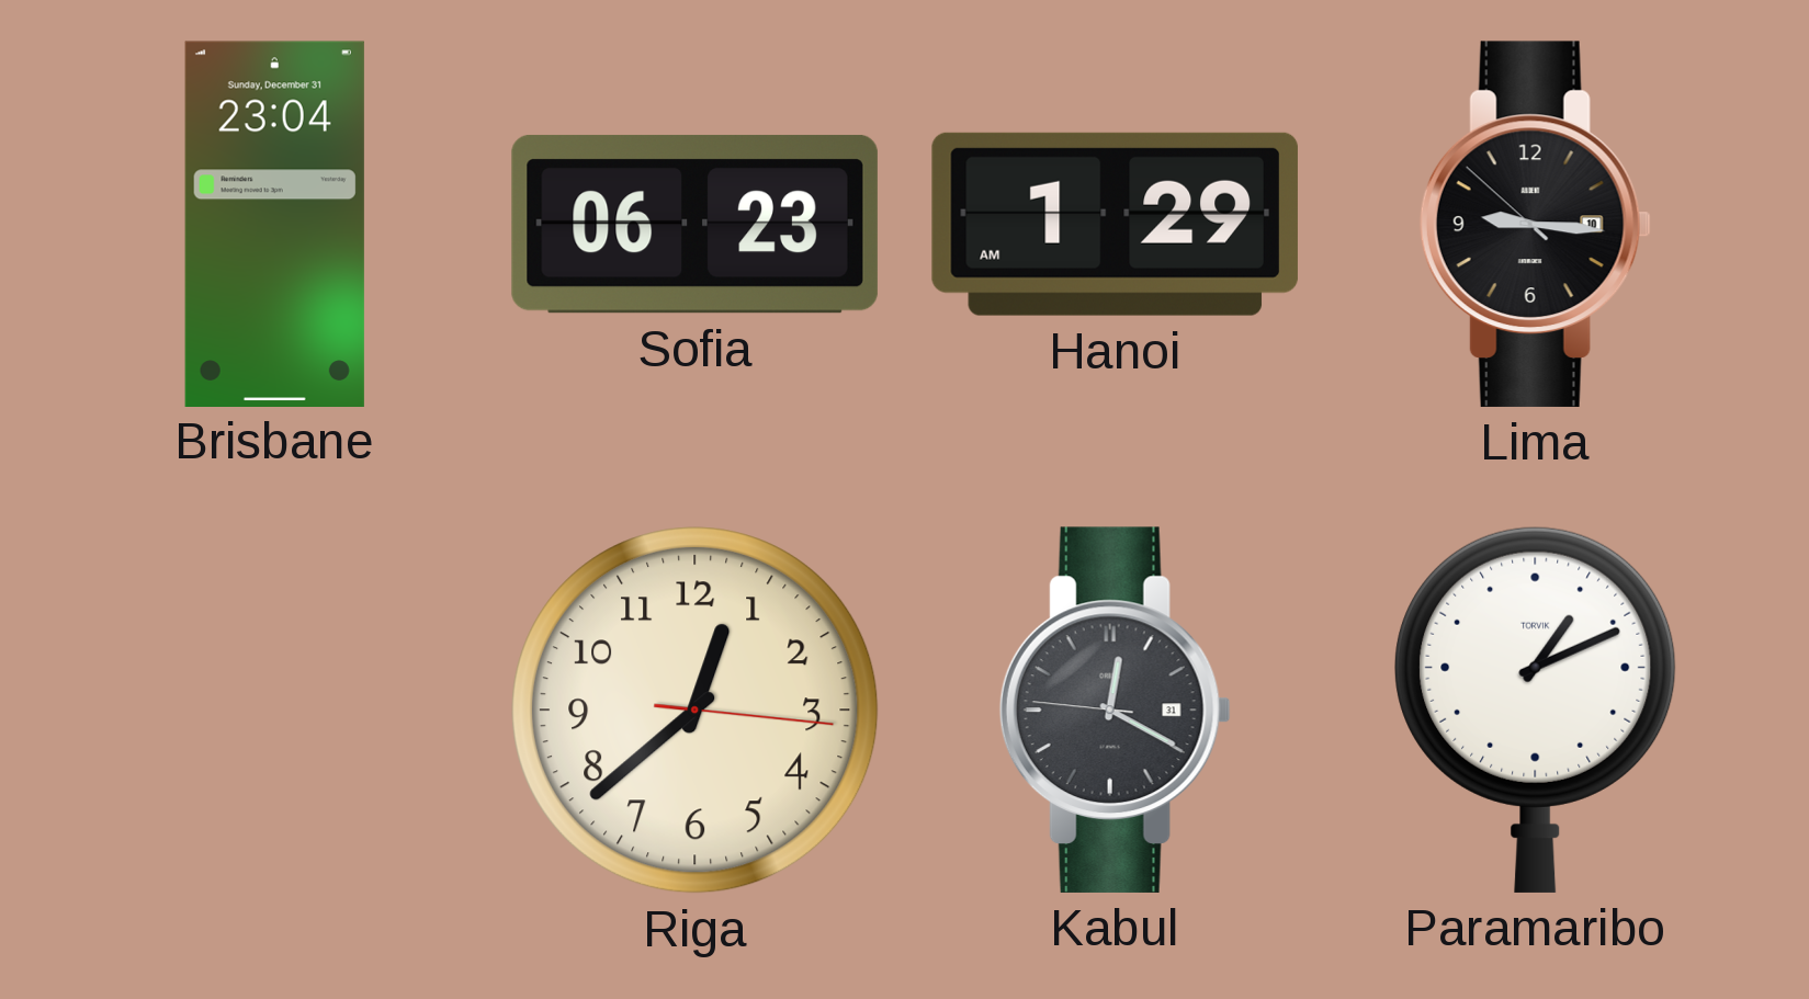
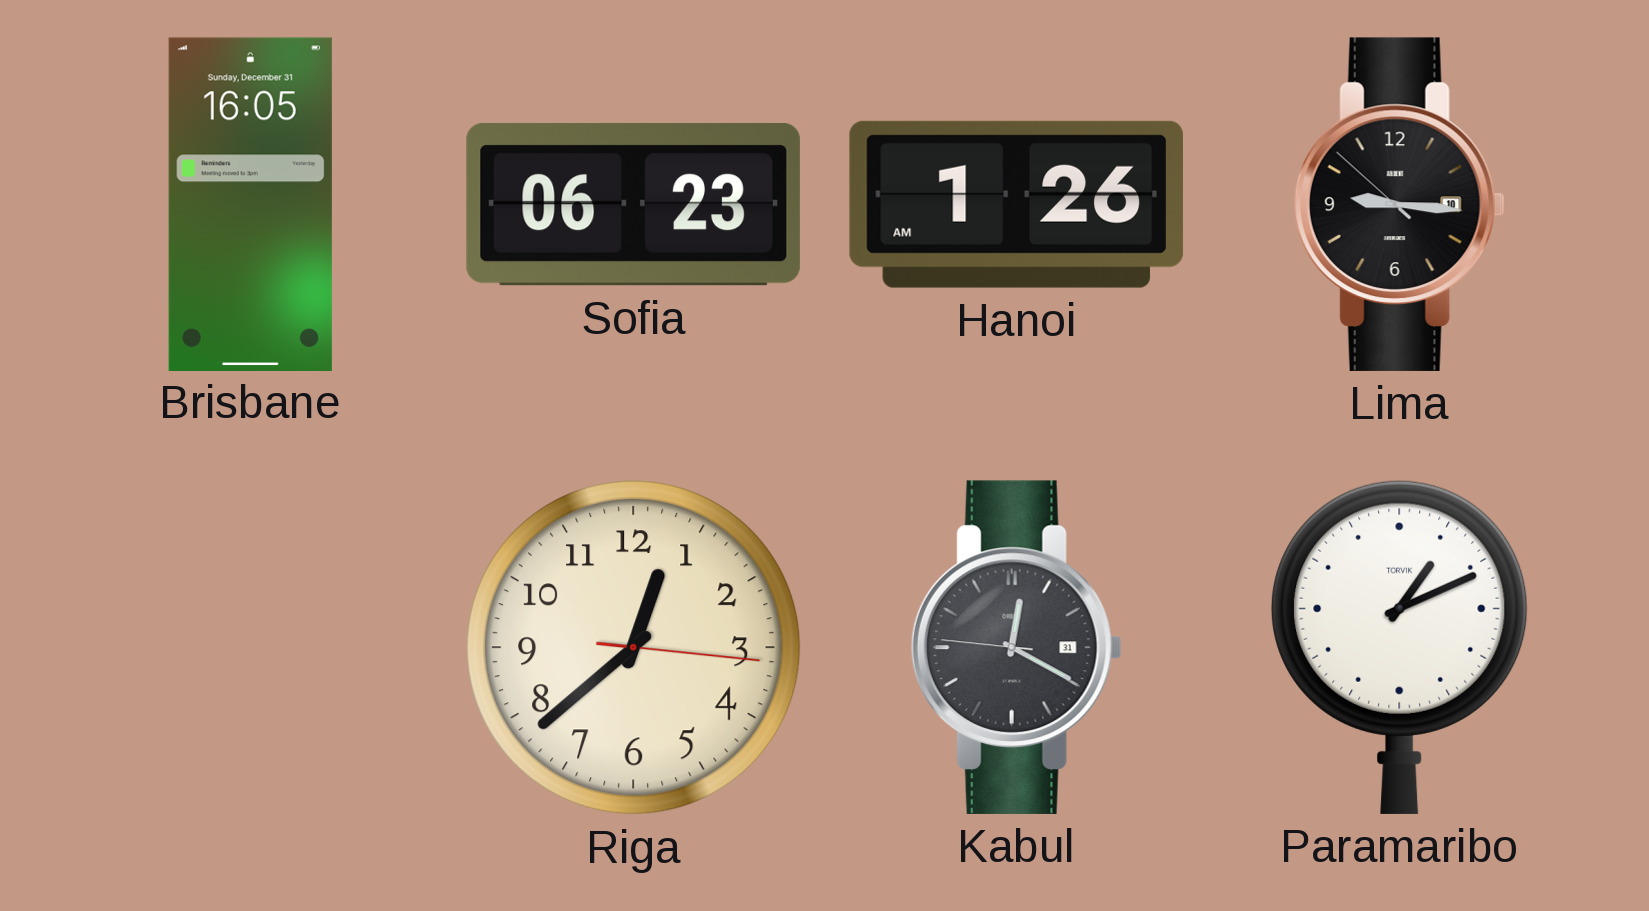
Brisbane: 23:04 -> 16:05
Hanoi: 1:29 -> 1:26
